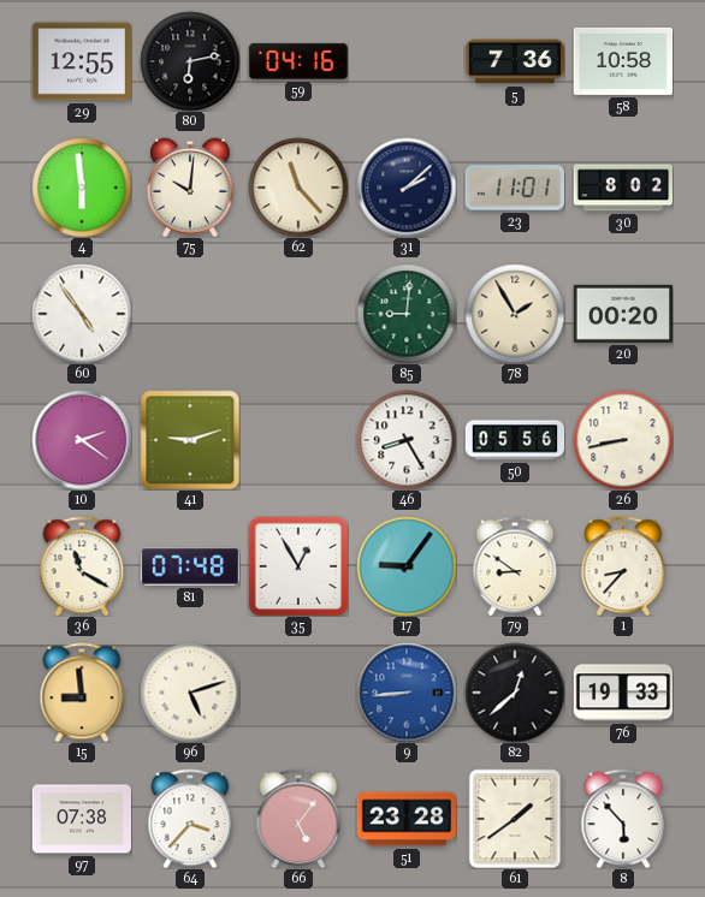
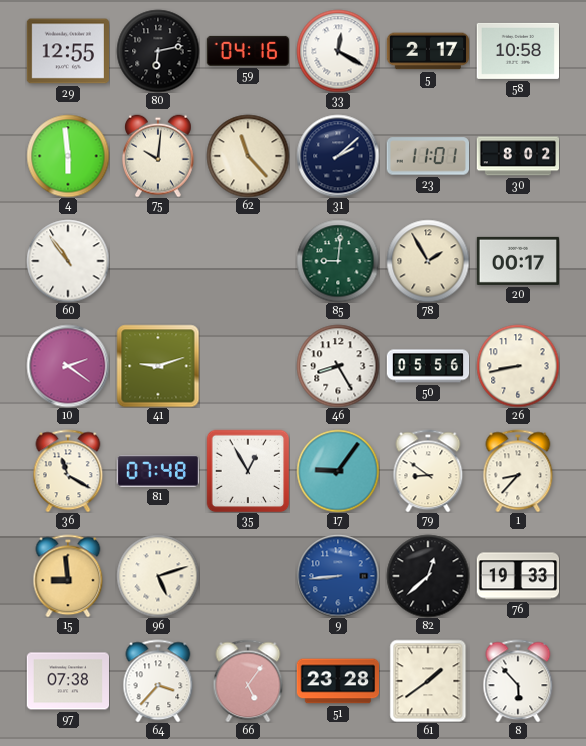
33: none -> 12:20
5: 7:36 -> 2:17
60: 4:54 -> 10:54
20: 00:20 -> 00:17
